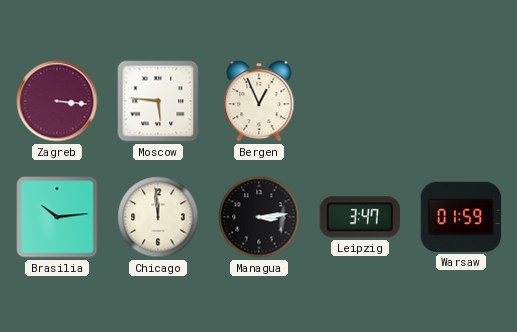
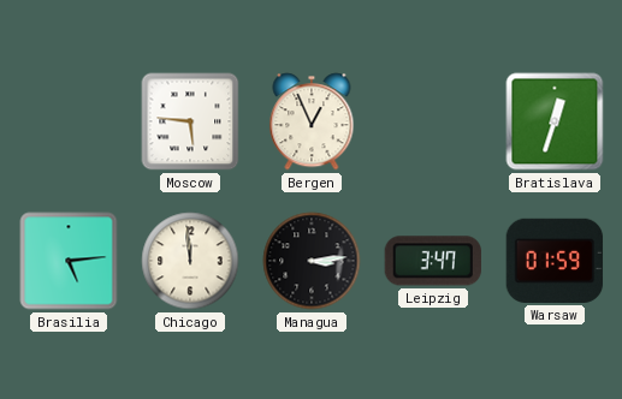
Zagreb: 3:16 -> none
Bratislava: none -> 12:33
Brasilia: 10:14 -> 5:14
